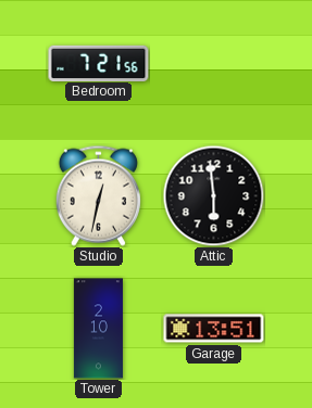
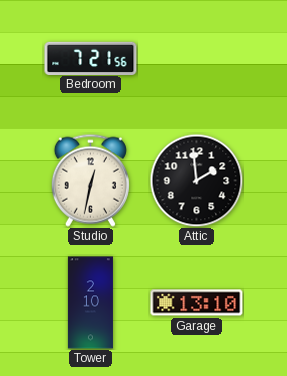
Attic: 5:59 -> 1:59
Garage: 13:51 -> 13:10
